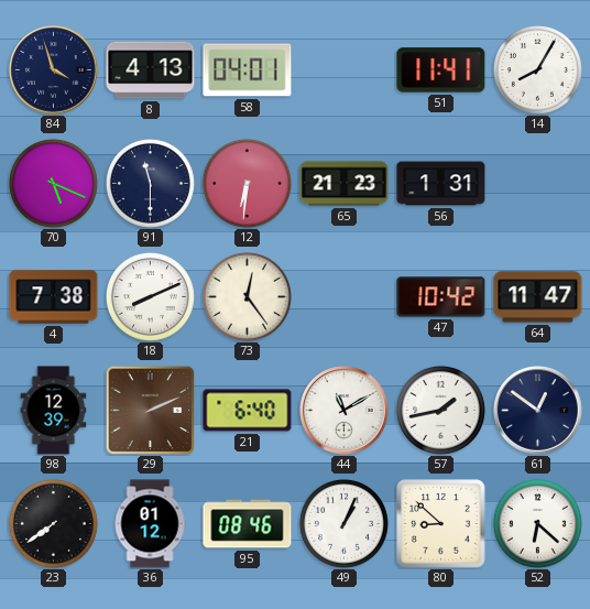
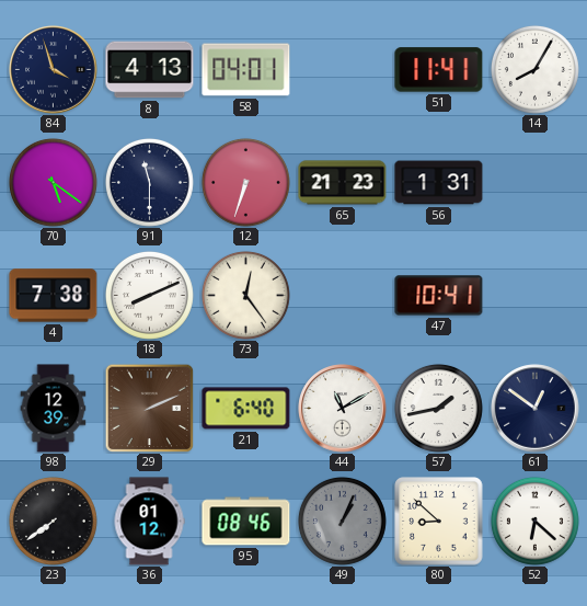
70: 5:19 -> 5:21
12: 6:31 -> 6:33
47: 10:42 -> 10:41
64: 11:47 -> none
49 dial: white -> grey
